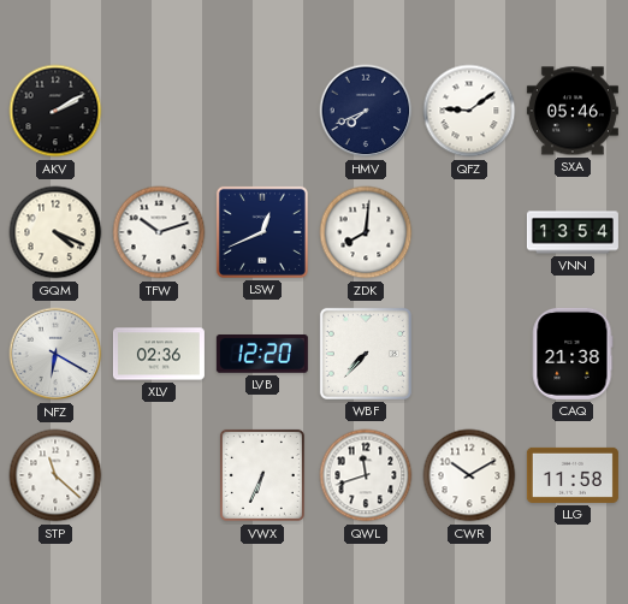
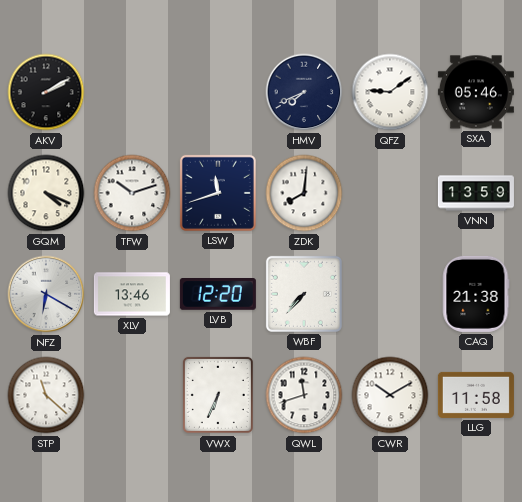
LSW: 12:41 -> 11:42
VNN: 13:54 -> 13:59
XLV: 02:36 -> 13:46
